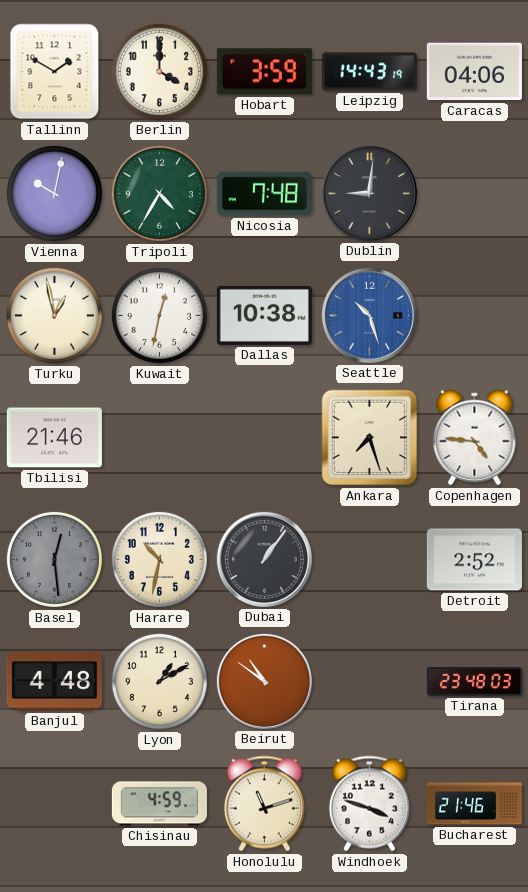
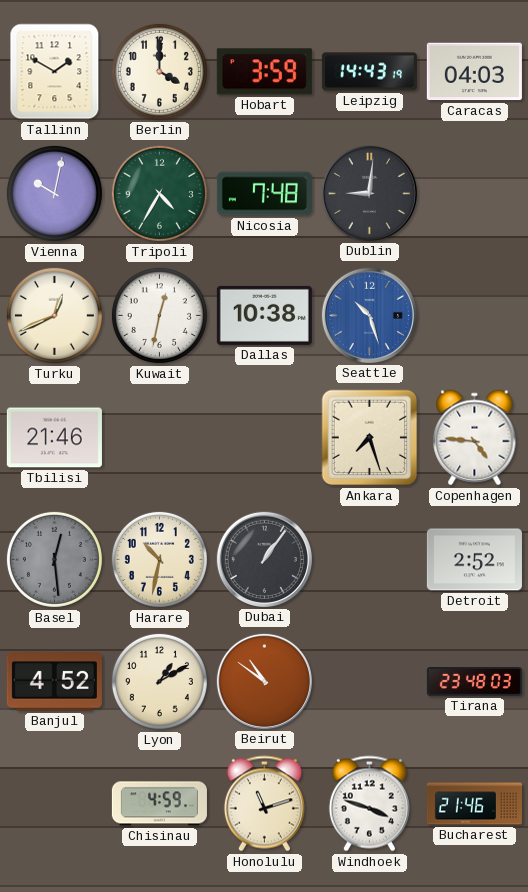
Caracas: 04:06 -> 04:03
Turku: 12:58 -> 12:41
Banjul: 4:48 -> 4:52
